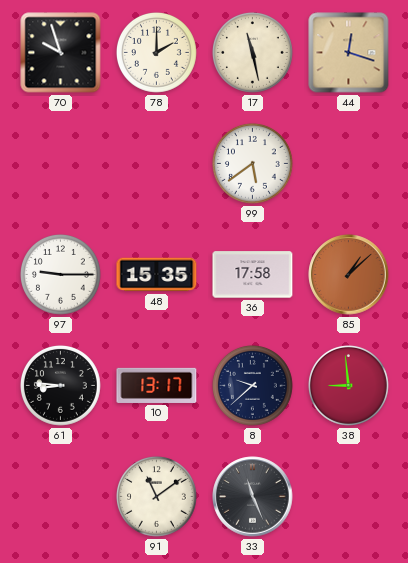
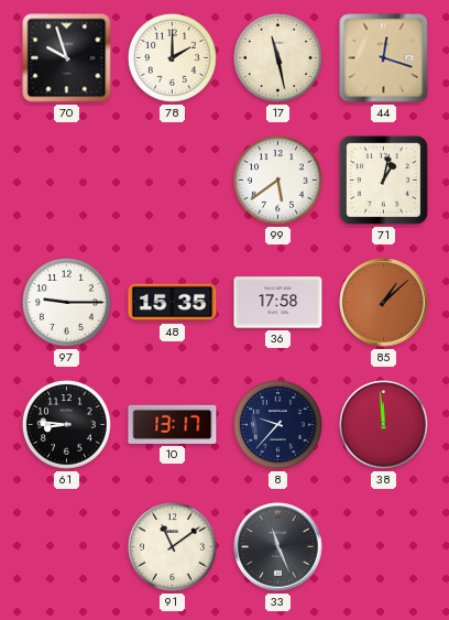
71: none -> 1:02
8: 9:38 -> 9:37
38: 8:59 -> 11:59
